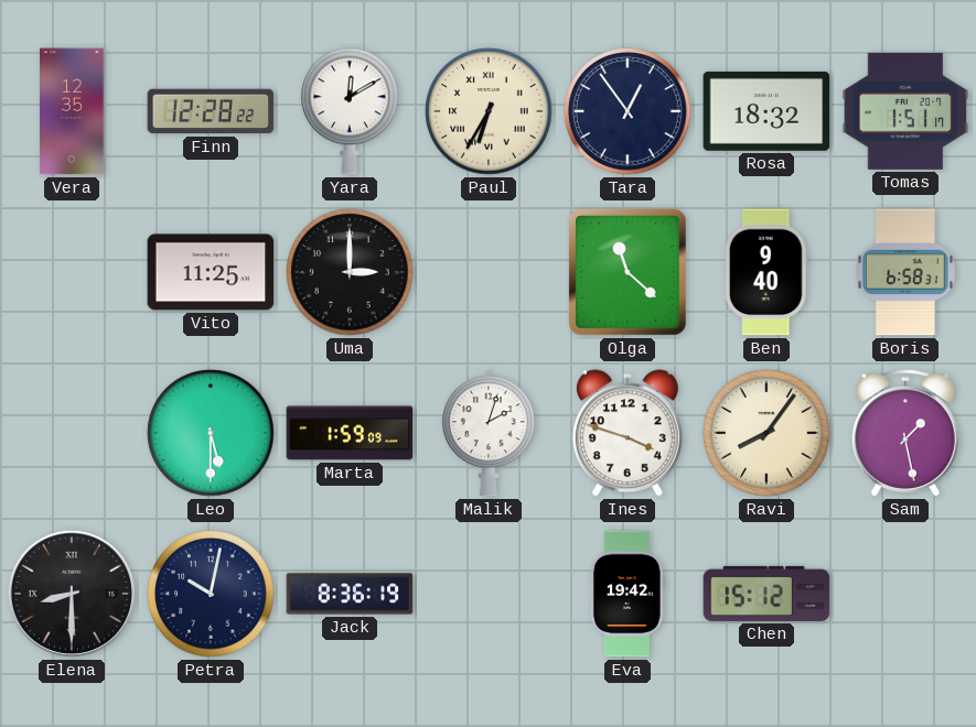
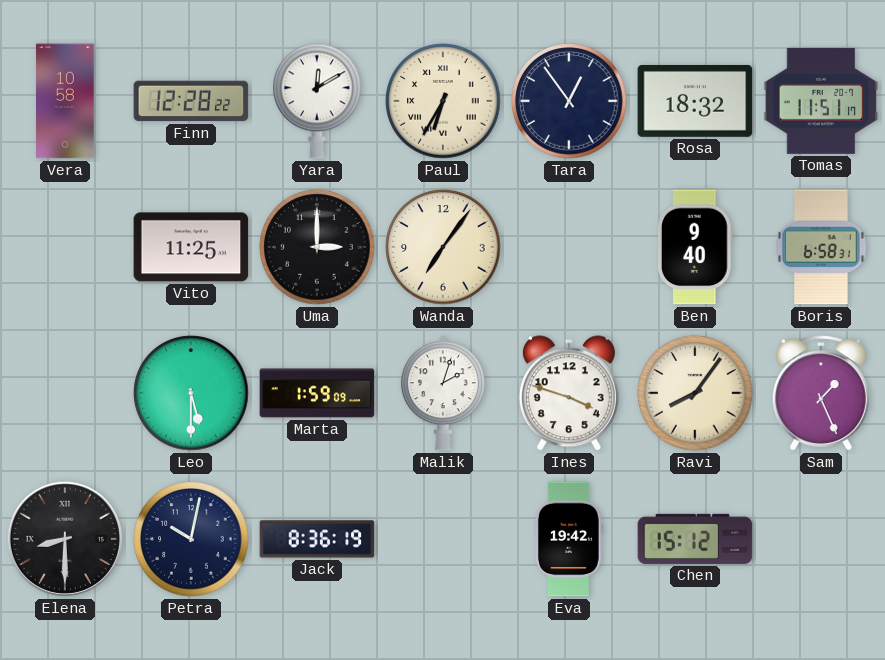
Vera: 12:35 -> 10:58
Tomas: 1:51 -> 11:51
Wanda: none -> 7:06
Olga: 11:22 -> none
Sam: 1:28 -> 1:26
